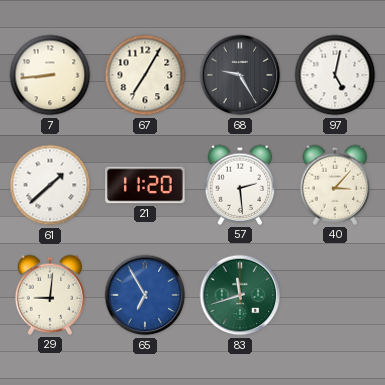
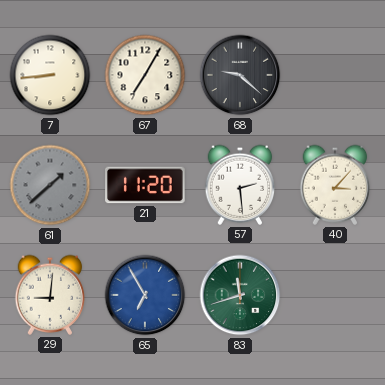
68: 9:25 -> 9:22
97: 5:02 -> none
61 dial: white -> grey
